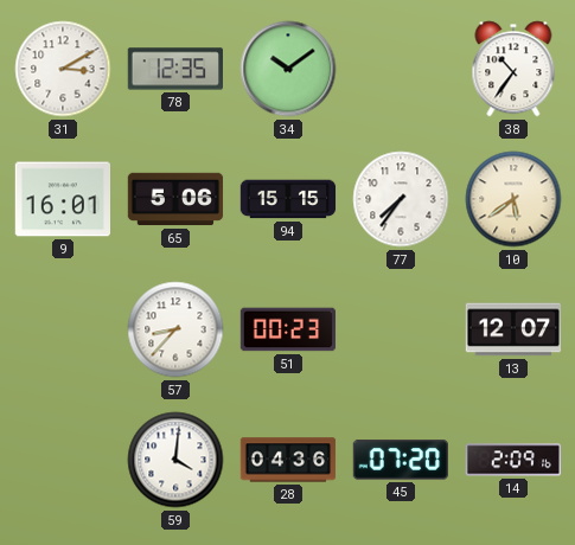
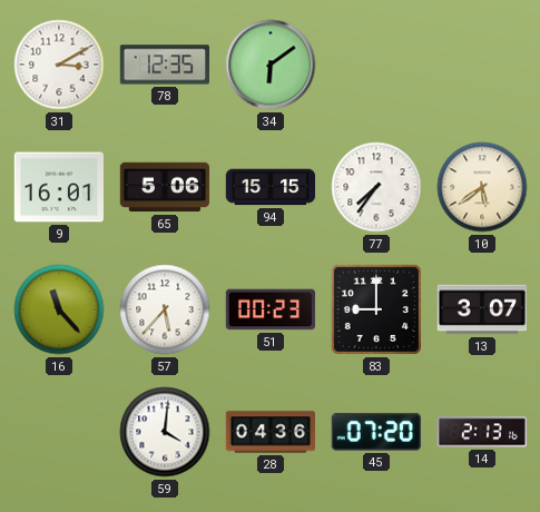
34: 10:09 -> 6:09
38: 10:36 -> none
16: none -> 11:23
57: 8:37 -> 5:37
83: none -> 9:00
13: 12:07 -> 3:07
14: 2:09 -> 2:13
